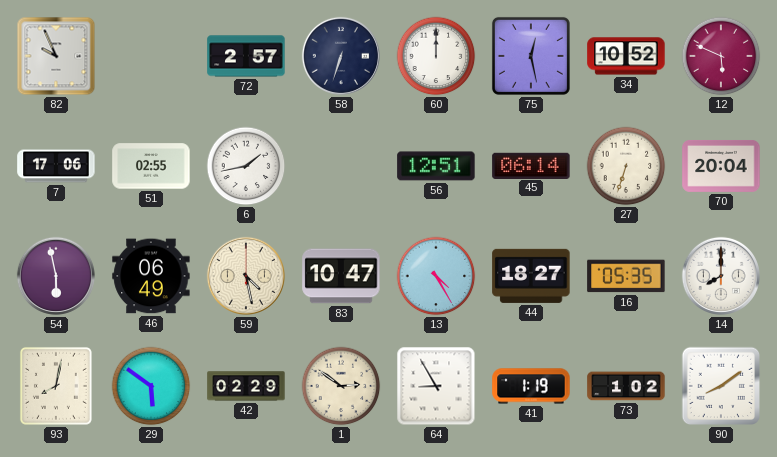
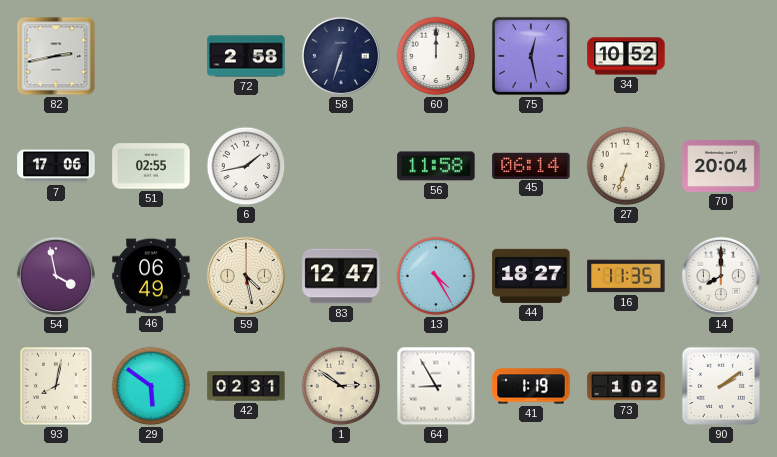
82: 9:56 -> 2:43
72: 2:57 -> 2:58
12: 5:49 -> none
56: 12:51 -> 11:58
54: 5:58 -> 3:58
83: 10:47 -> 12:47
16: 05:35 -> 11:35
42: 02:29 -> 02:31
90: 8:09 -> 2:09
